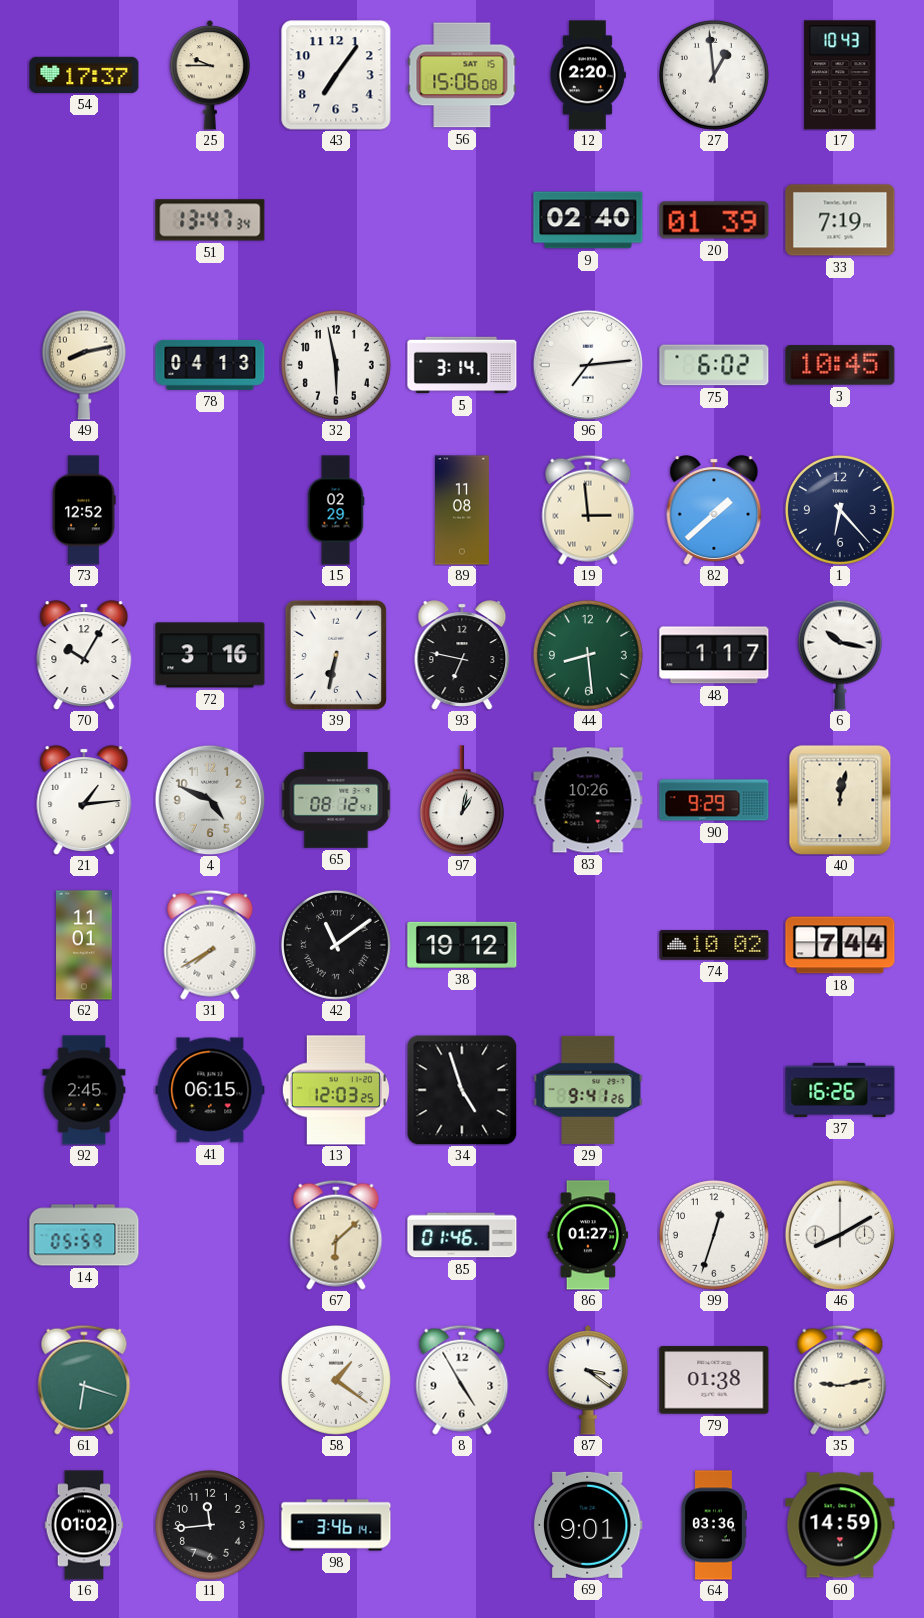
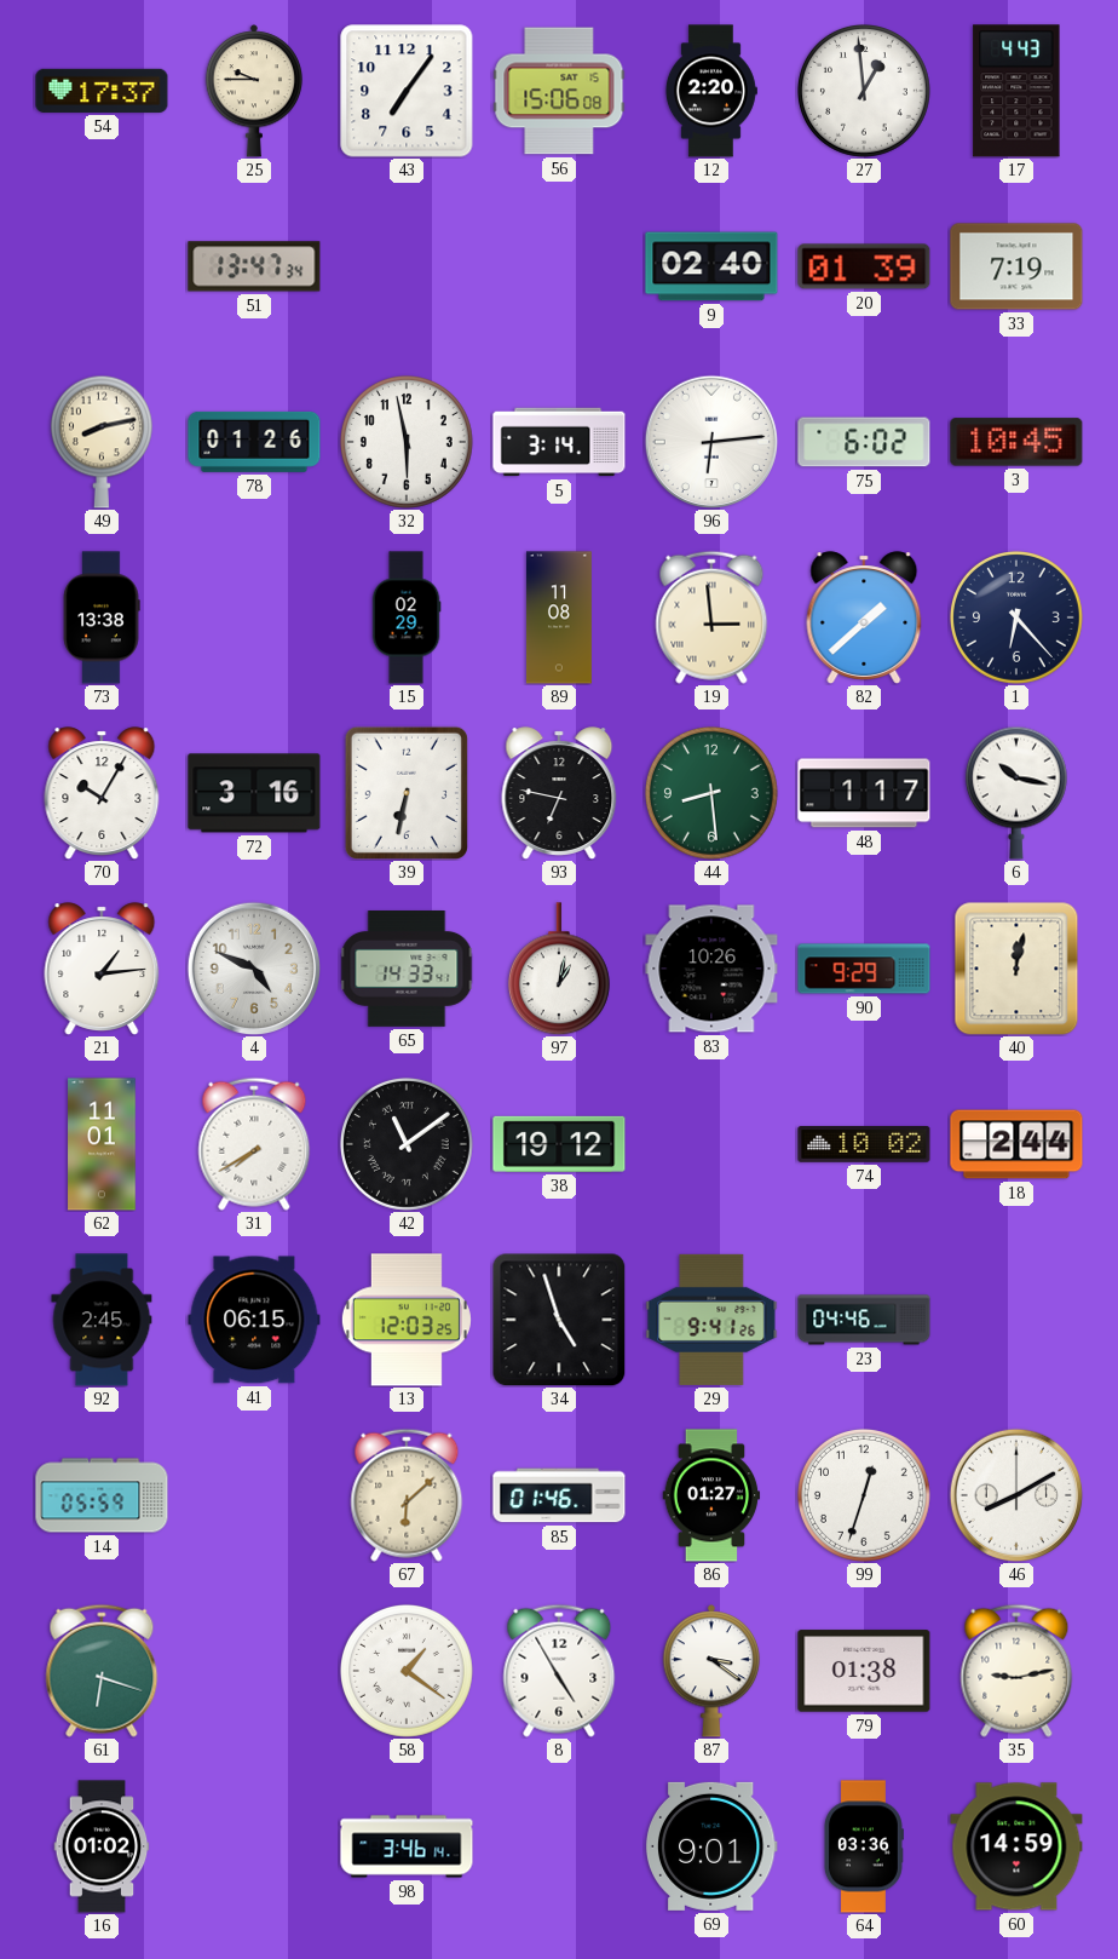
17: 10:43 -> 4:43
78: 04:13 -> 01:26
96: 7:14 -> 6:14
73: 12:52 -> 13:38
65: 08:12 -> 14:33
18: 7:44 -> 2:44
23: none -> 04:46
37: 16:26 -> none
11: 11:44 -> none
